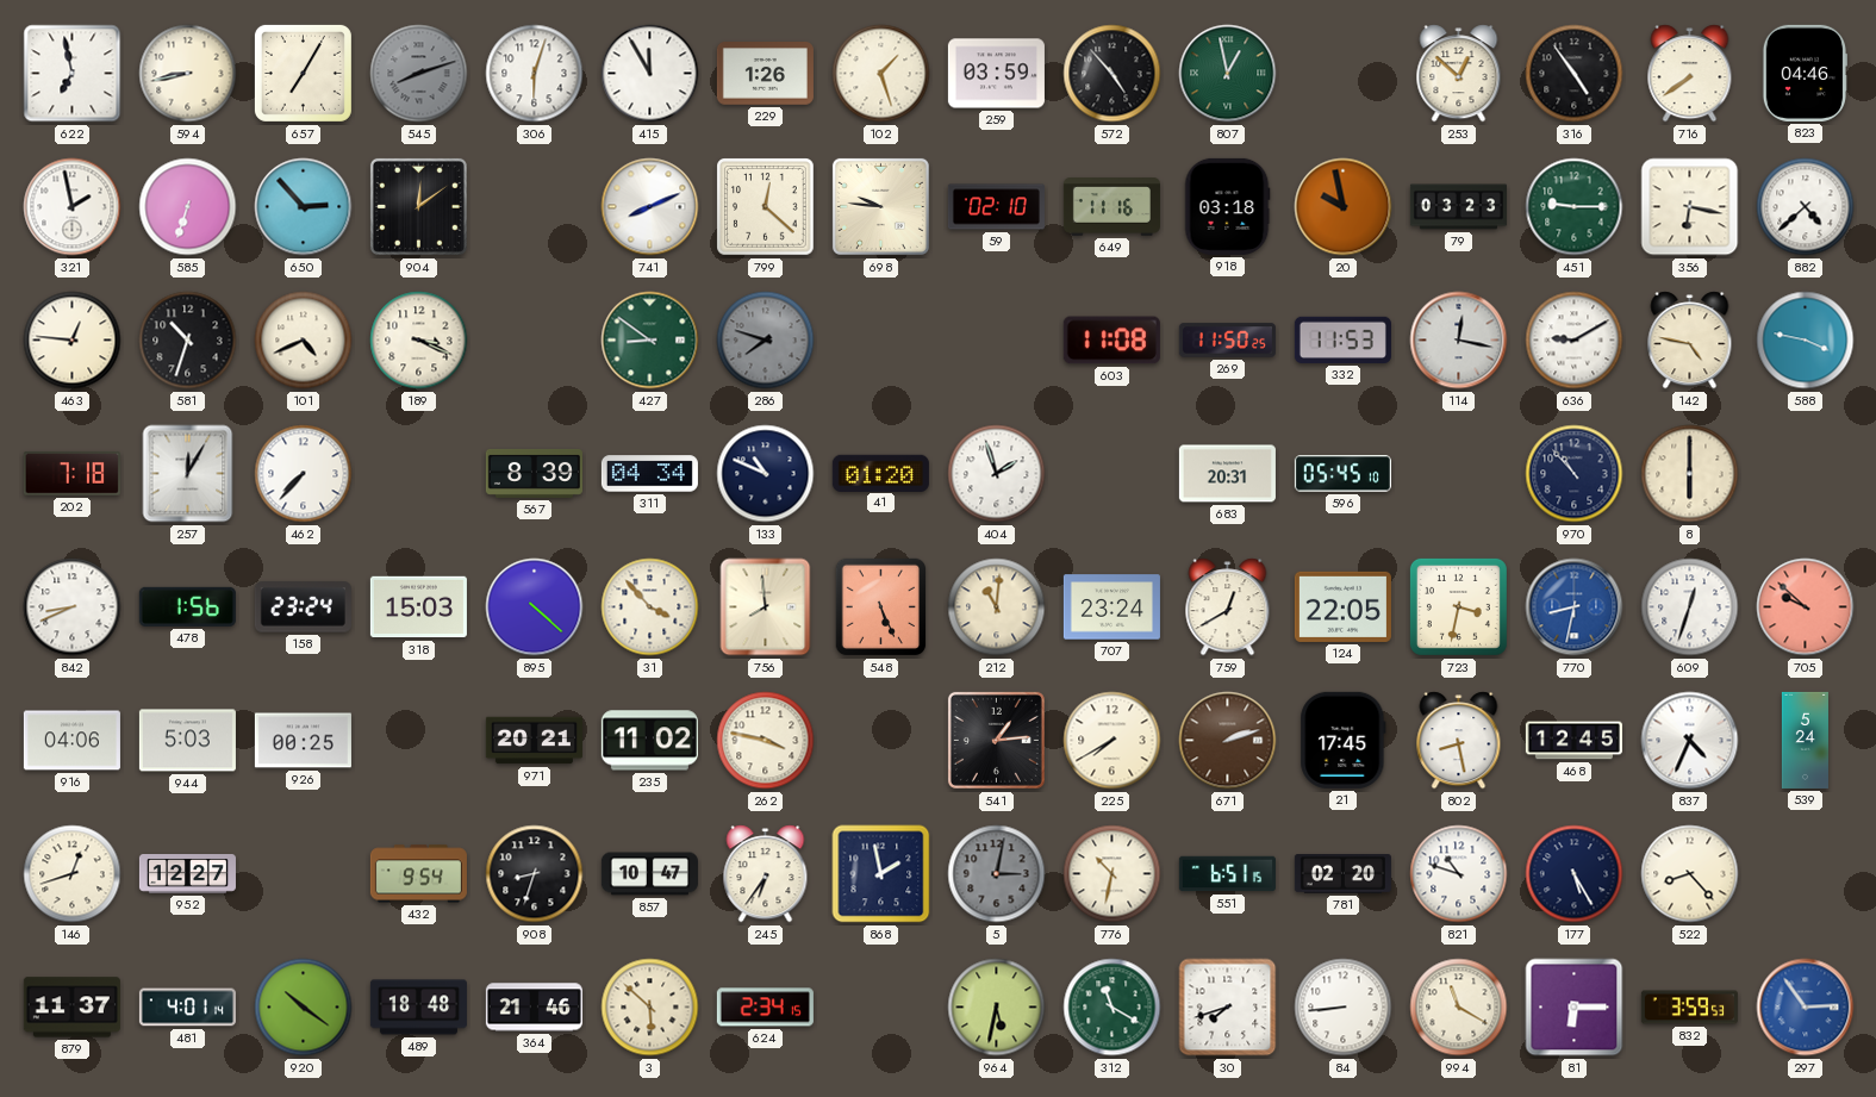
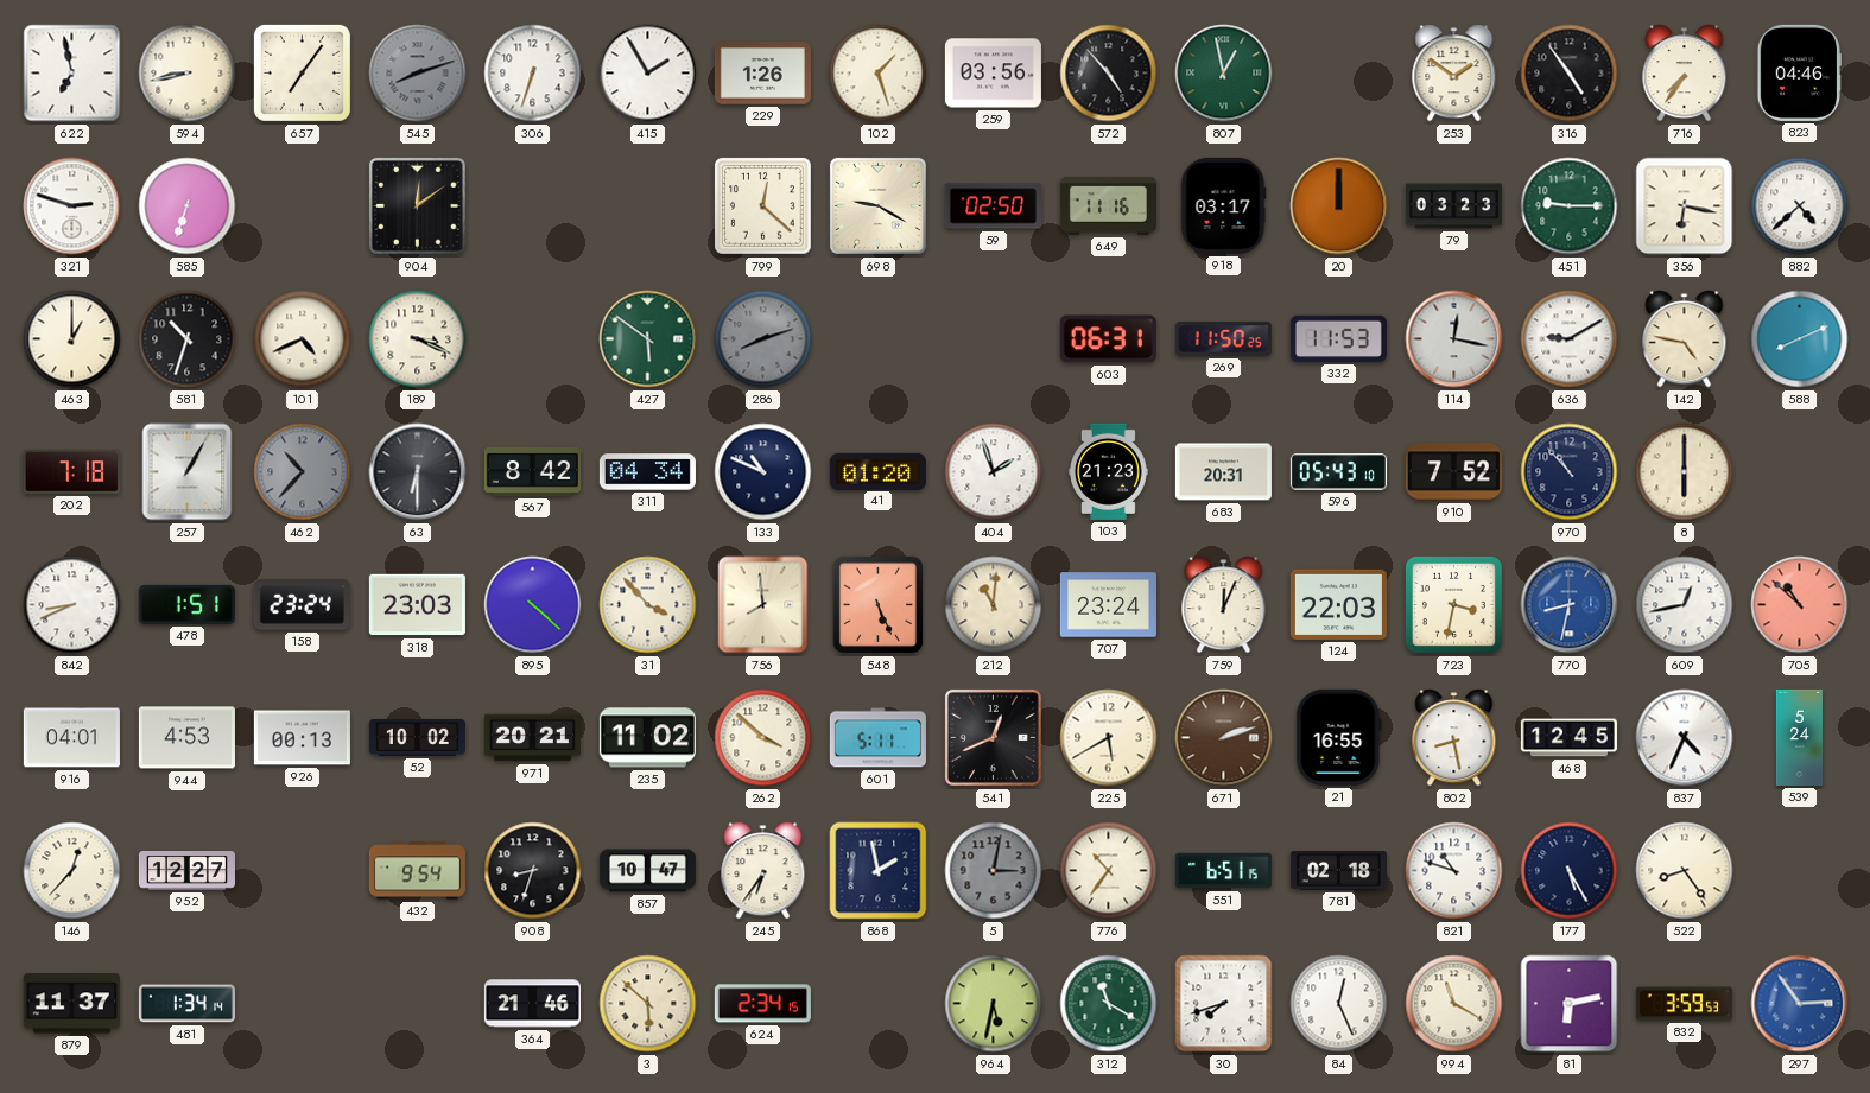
657: 7:05 -> 7:06
306: 6:03 -> 6:33
415: 11:55 -> 1:55
259: 03:59 -> 03:56
253: 12:52 -> 1:51
716: 7:39 -> 7:36
321: 1:58 -> 2:48
650: 2:53 -> none
741: 8:11 -> none
698: 9:46 -> 9:20
59: 02:10 -> 02:50
918: 03:18 -> 03:17
20: 9:58 -> 12:00
463: 12:46 -> 1:00
427: 8:51 -> 5:51
286: 7:48 -> 8:12
603: 11:08 -> 06:31
588: 3:47 -> 8:11
257: 12:05 -> 1:05
462: 7:37 -> 10:37
462 dial: white -> grey
63: none -> 6:30
567: 8:39 -> 8:42
103: none -> 21:23
596: 05:45 -> 05:43
910: none -> 7:52
478: 1:56 -> 1:51
318: 15:03 -> 23:03
759: 12:40 -> 12:04
124: 22:05 -> 22:03
609: 12:33 -> 12:43
705: 9:52 -> 10:52
916: 04:06 -> 04:01
944: 5:03 -> 4:53
926: 00:25 -> 00:13
52: none -> 10:02
262: 3:47 -> 3:52
601: none -> 5:11
541: 1:14 -> 12:41
225: 7:40 -> 5:40
21: 17:45 -> 16:55
146: 12:42 -> 12:37
776: 10:32 -> 10:36
781: 02:20 -> 02:18
522: 8:23 -> 8:24
481: 4:01 -> 1:34
920: 10:21 -> none
489: 18:48 -> none
84: 8:44 -> 12:26
81: 6:15 -> 6:13
